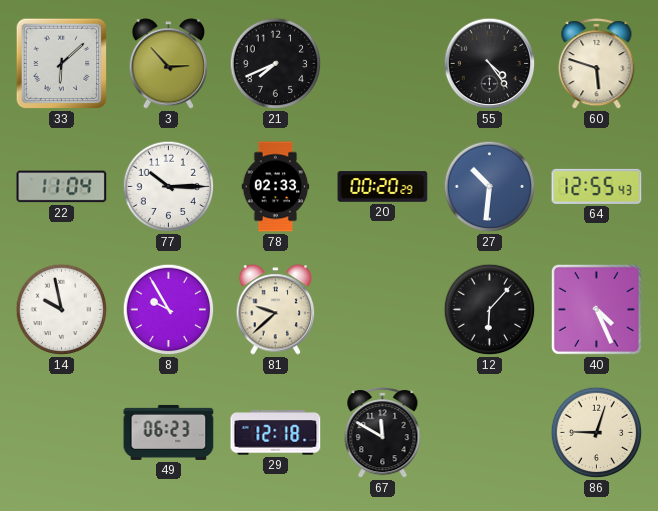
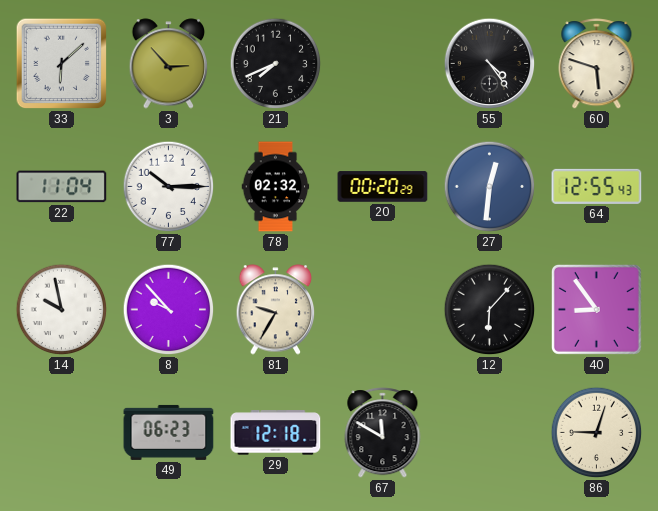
78: 02:33 -> 02:32
27: 10:31 -> 12:31
8: 9:55 -> 9:53
81: 9:38 -> 9:35
40: 4:26 -> 8:54
